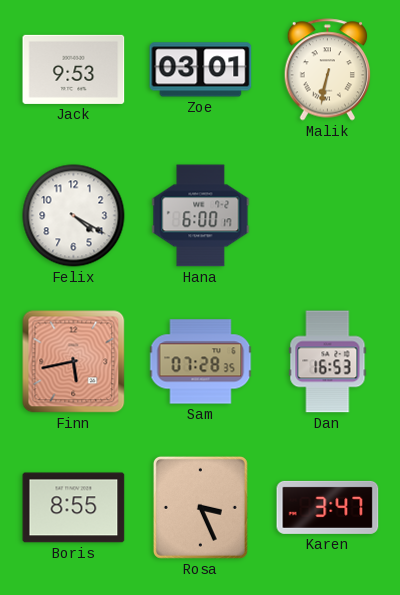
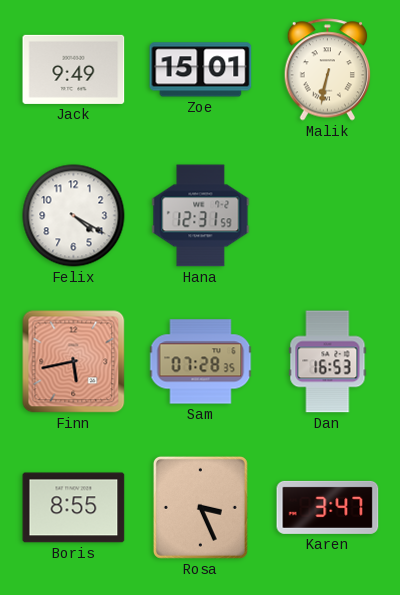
Jack: 9:53 -> 9:49
Zoe: 03:01 -> 15:01
Hana: 6:00 -> 12:31
